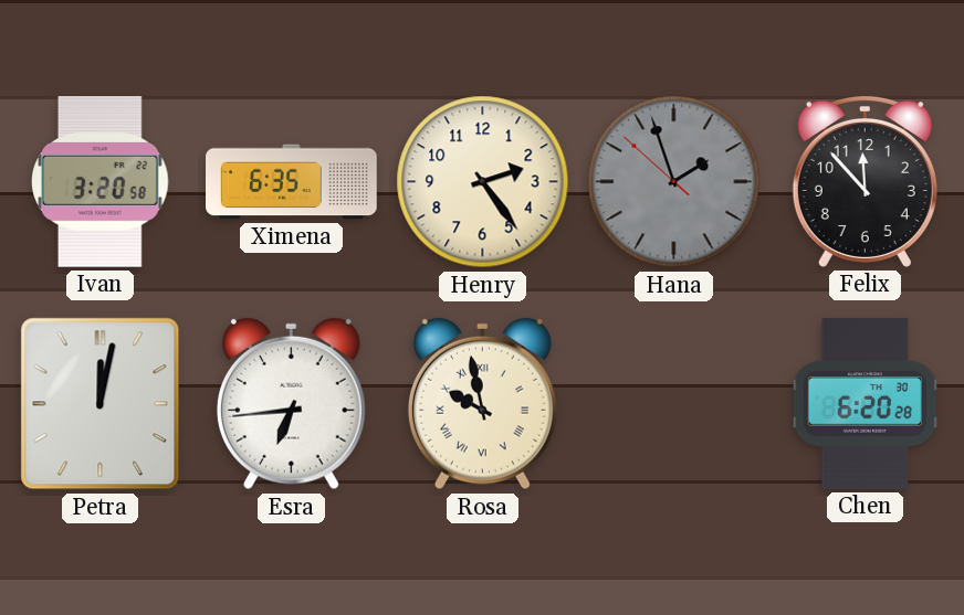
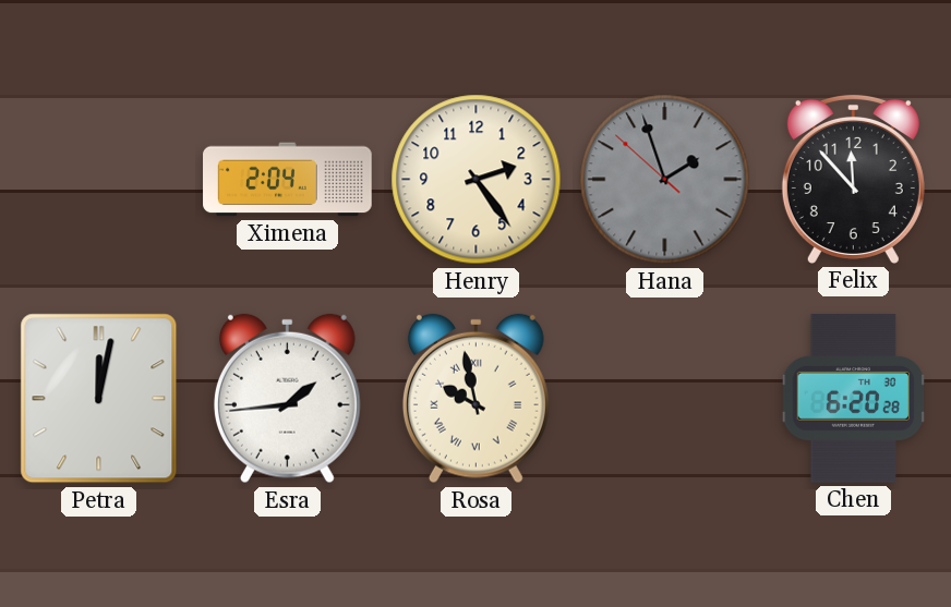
Ivan: 3:20 -> none
Ximena: 6:35 -> 2:04
Esra: 6:44 -> 1:44
